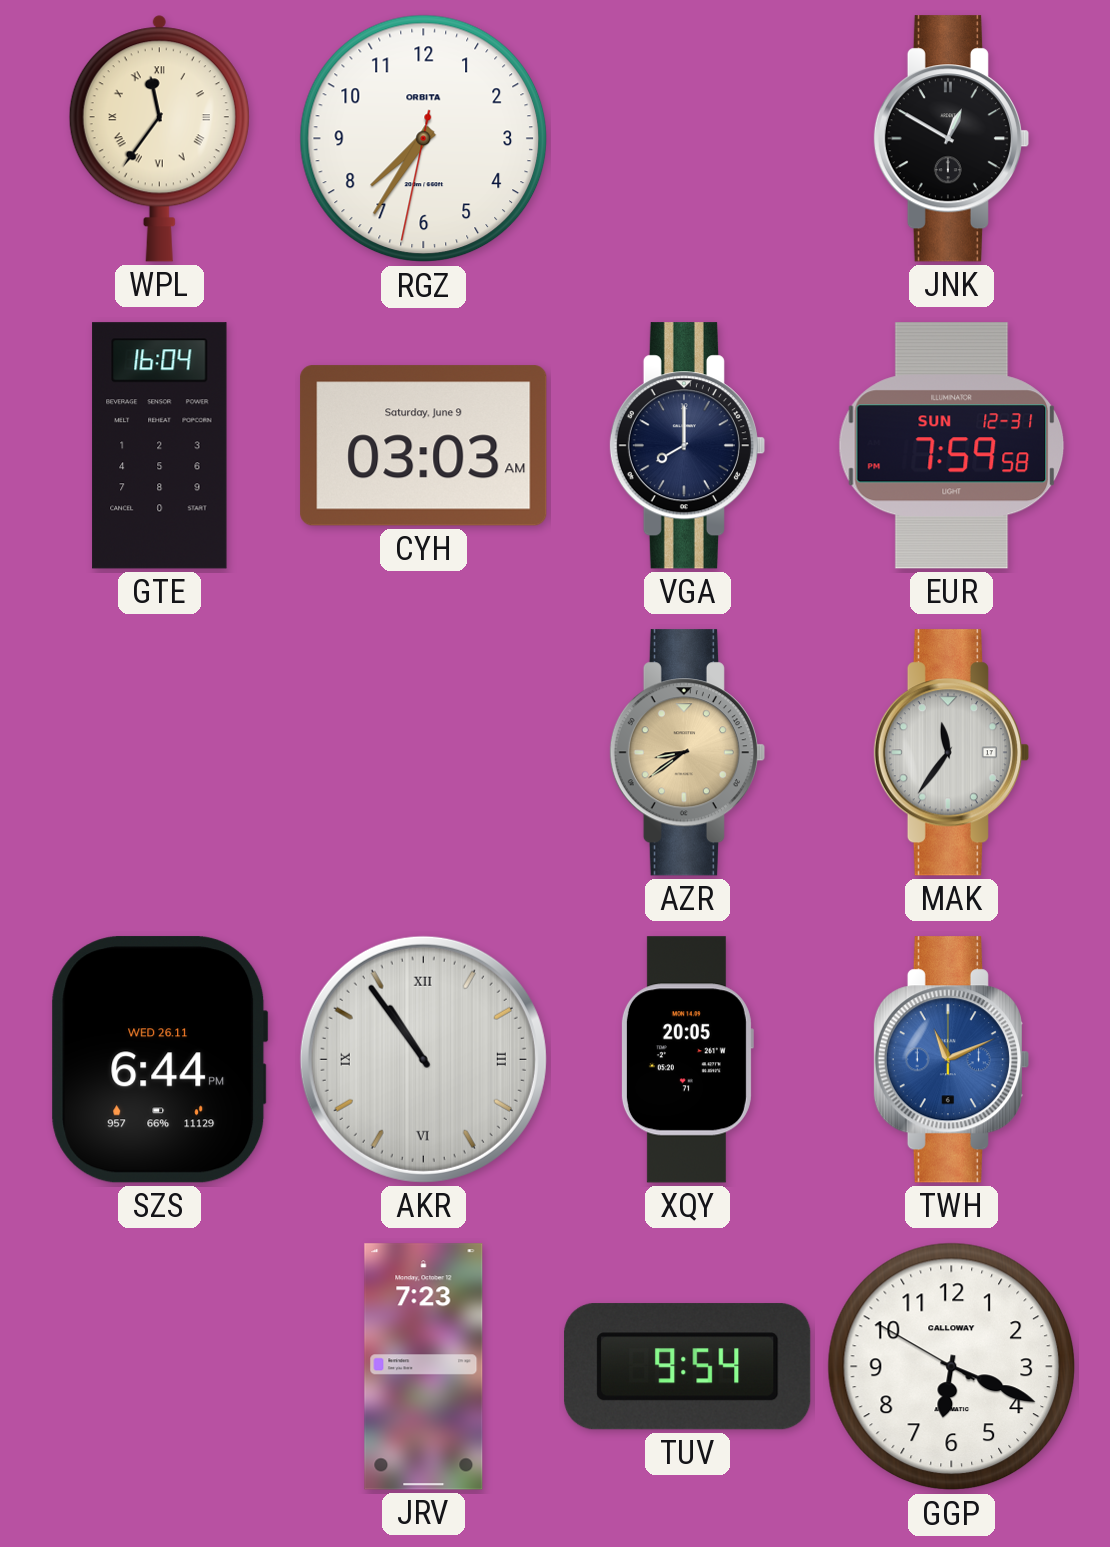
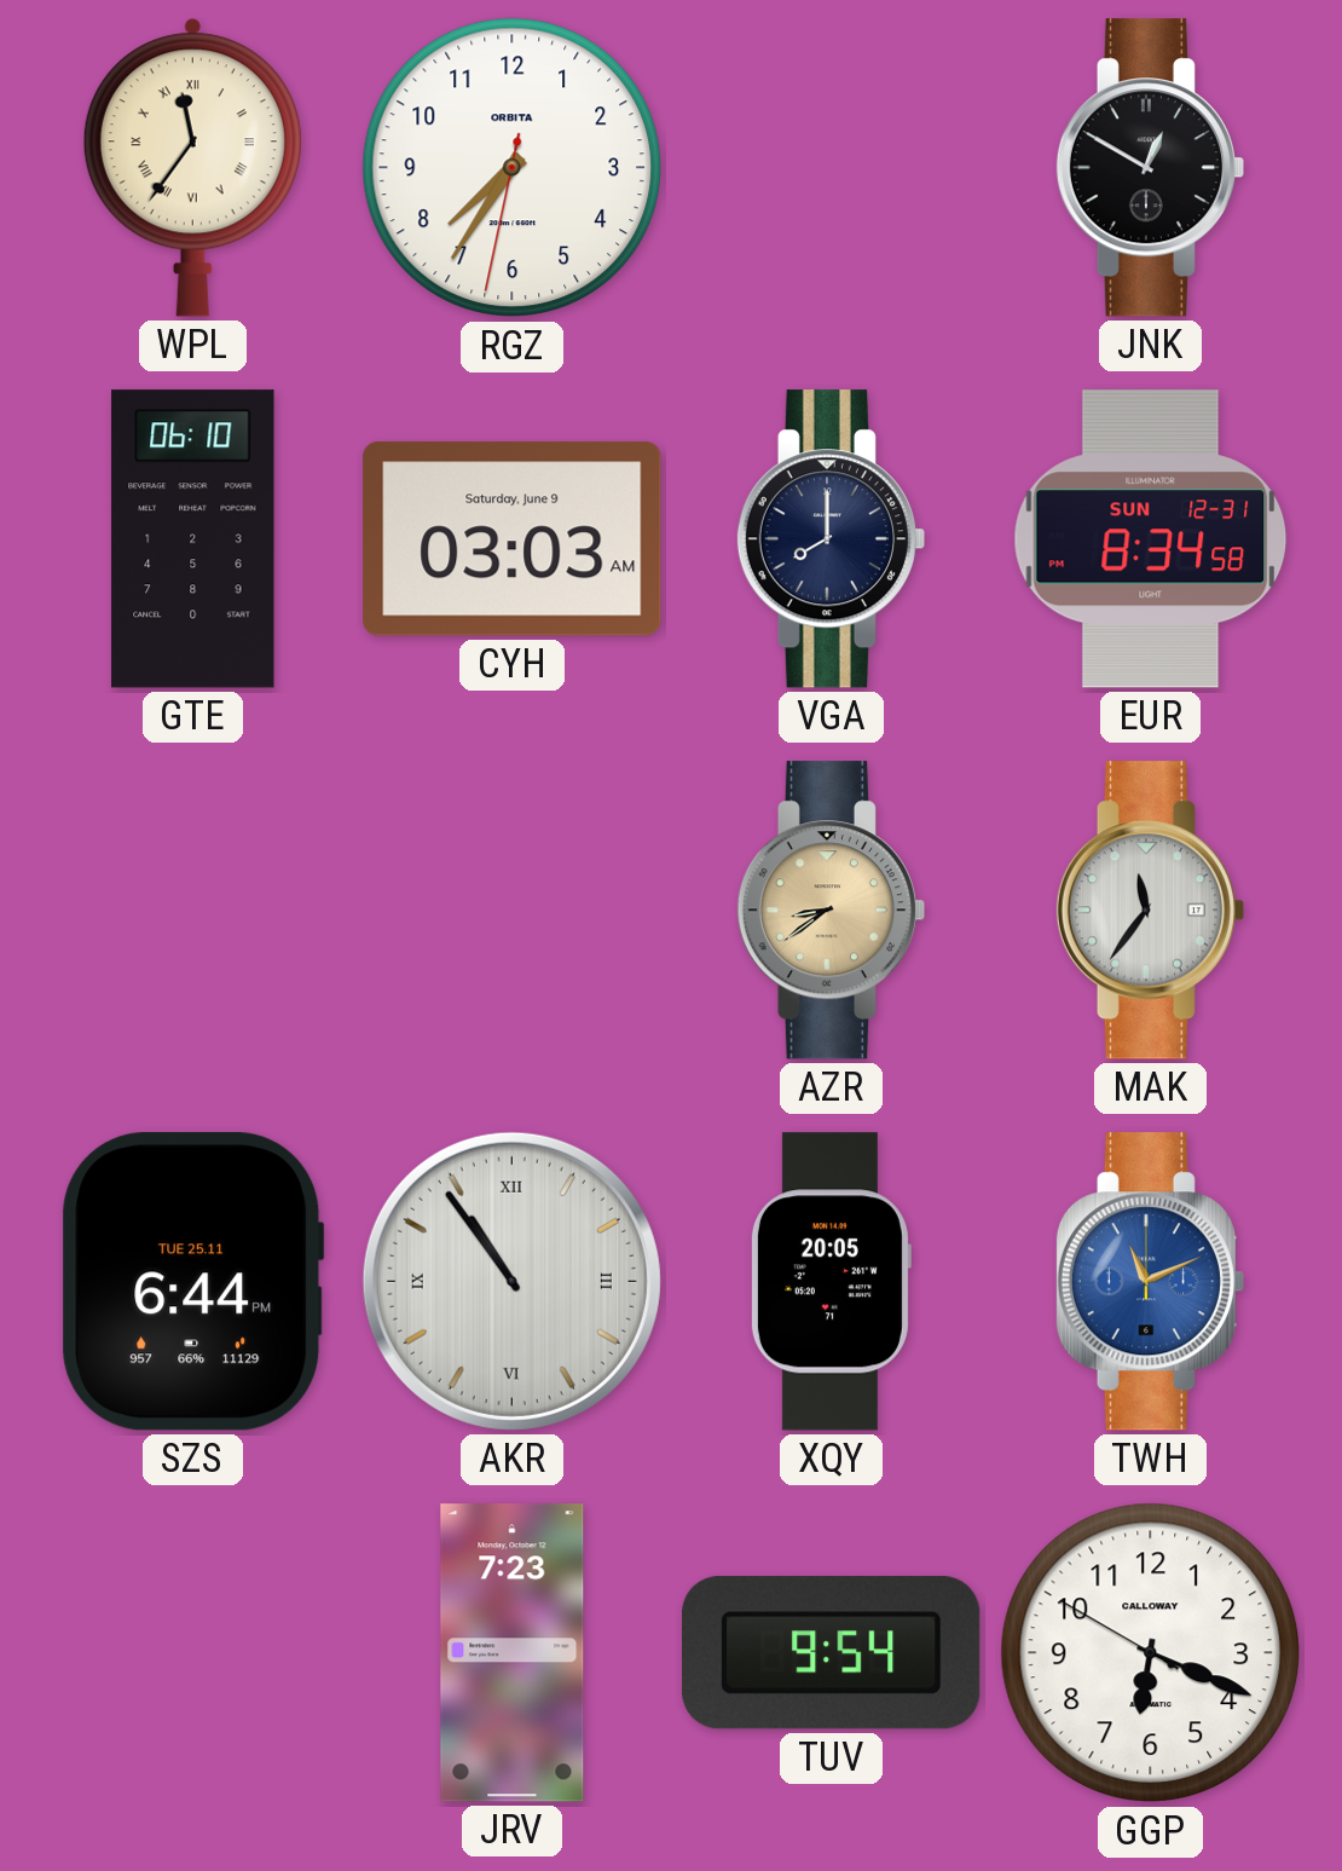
GTE: 16:04 -> 06:10
EUR: 7:59 -> 8:34
SZS date: WED 26.11 -> TUE 25.11
